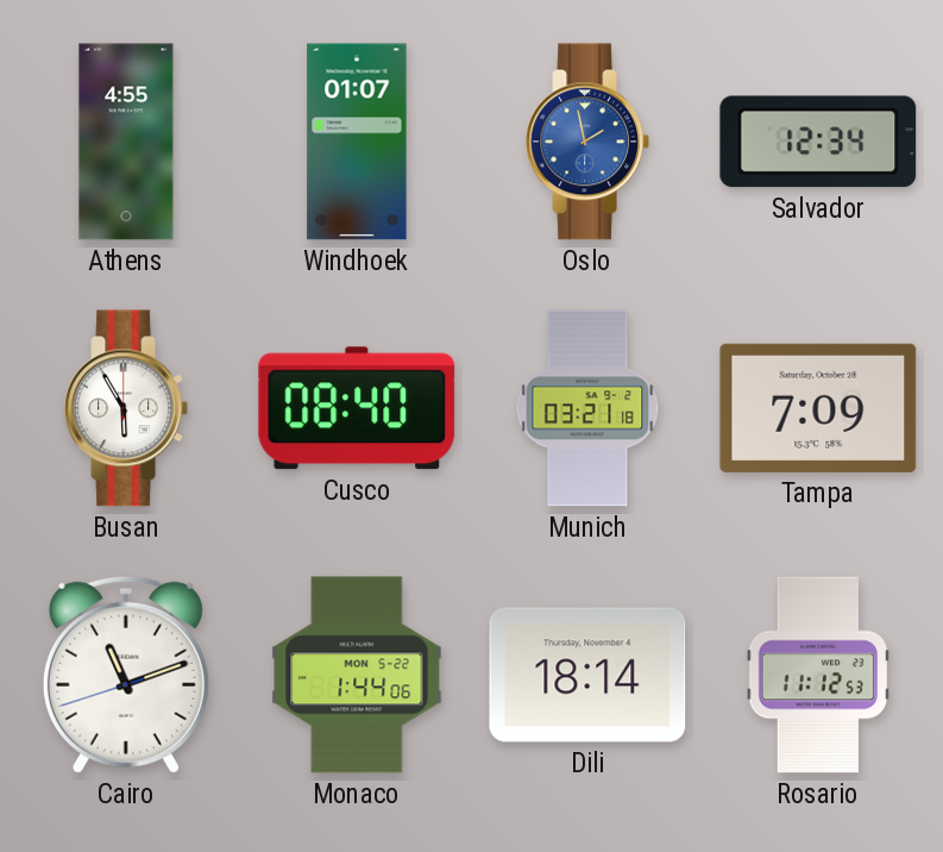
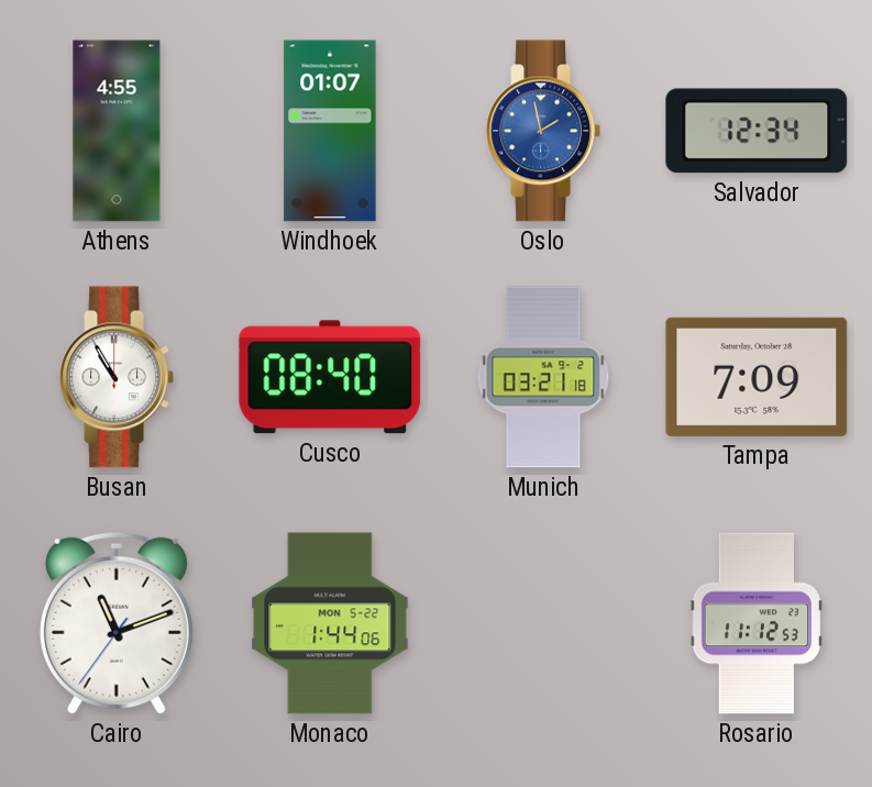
Busan: 5:55 -> 10:55
Cairo: 11:11:42 -> 11:11:36
Dili: 18:14 -> none
